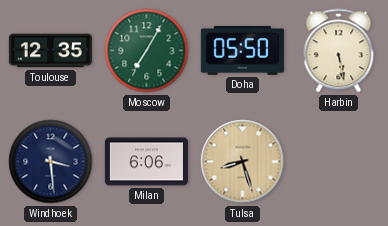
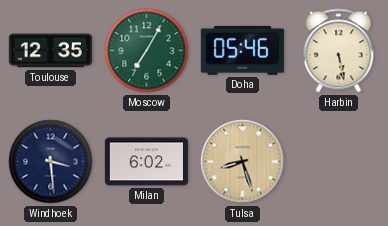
Doha: 05:50 -> 05:46
Milan: 6:06 -> 6:02
